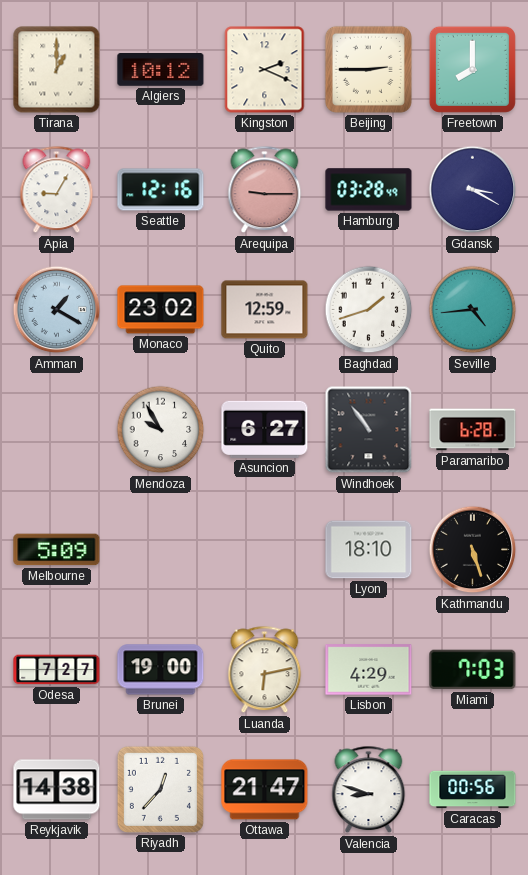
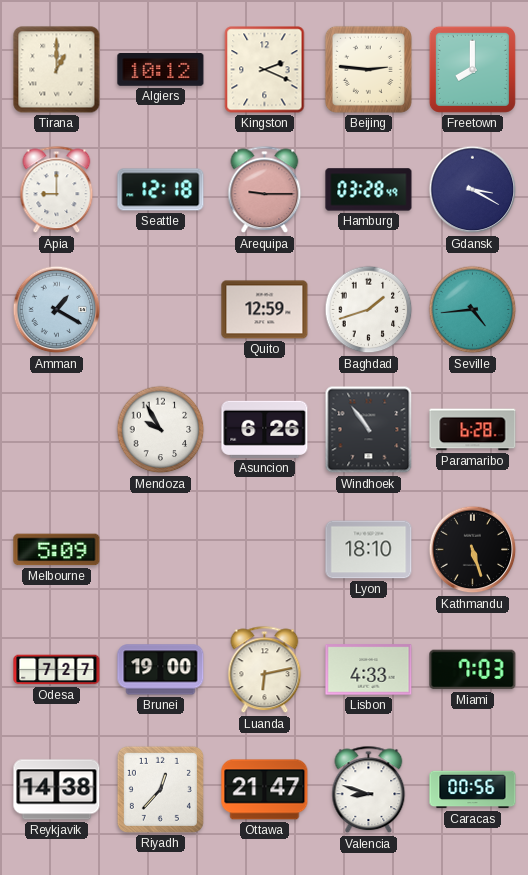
Beijing: 2:45 -> 2:46
Apia: 9:05 -> 9:00
Seattle: 12:16 -> 12:18
Monaco: 23:02 -> none
Asuncion: 6:27 -> 6:26
Lisbon: 4:29 -> 4:33
